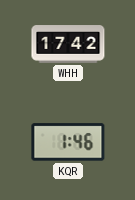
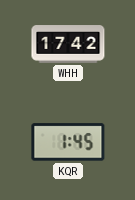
KQR: 1:46 -> 1:45
